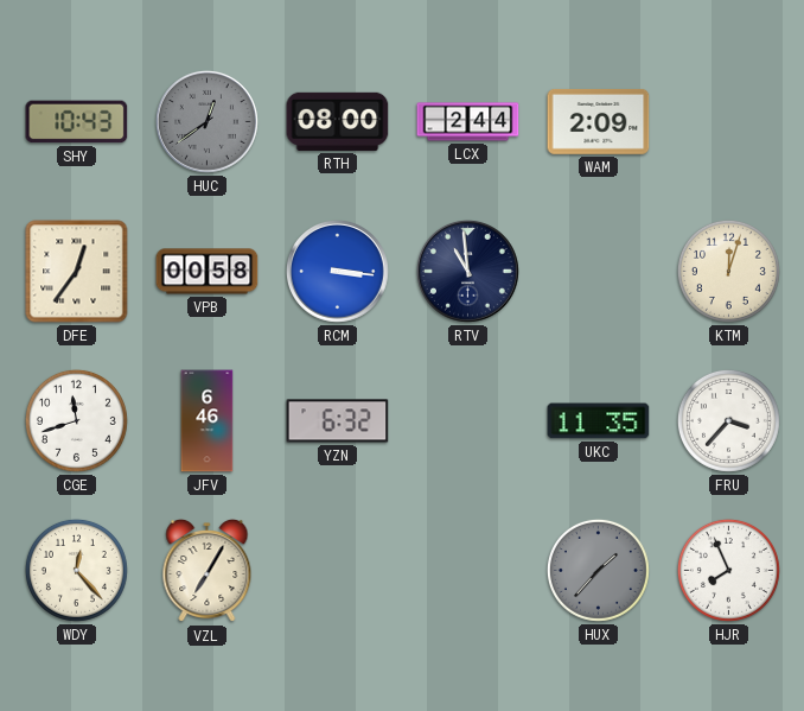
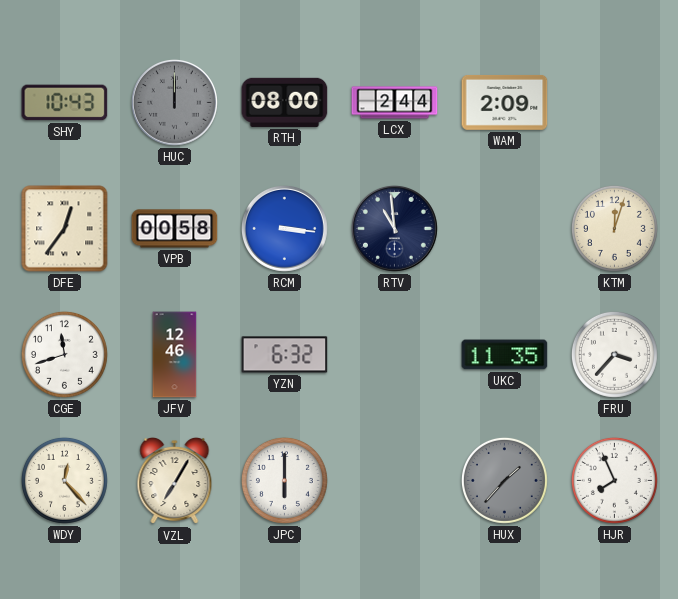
HUC: 12:39 -> 12:00
JFV: 6:46 -> 12:46
JPC: none -> 6:00
